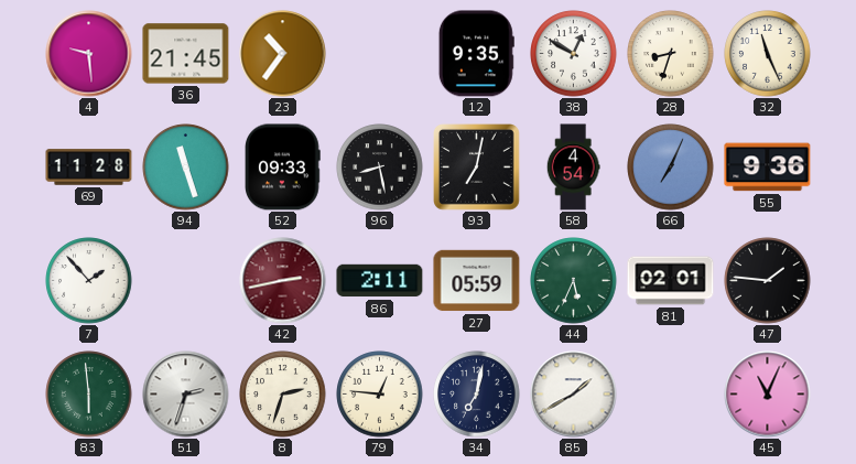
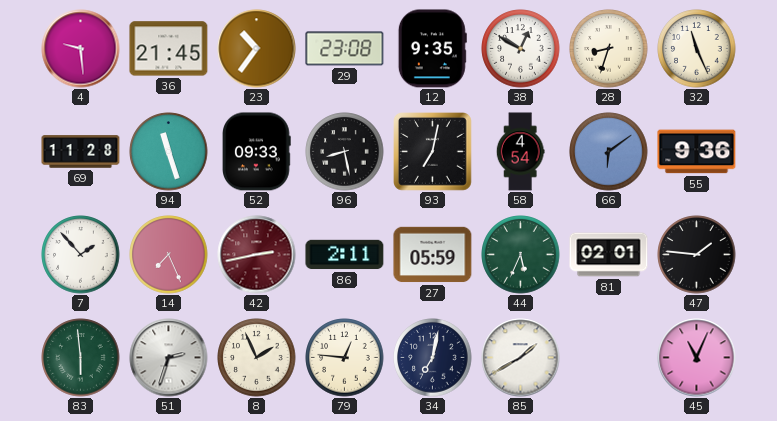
29: none -> 23:08
66: 7:04 -> 6:09
14: none -> 7:26
8: 2:33 -> 1:56
